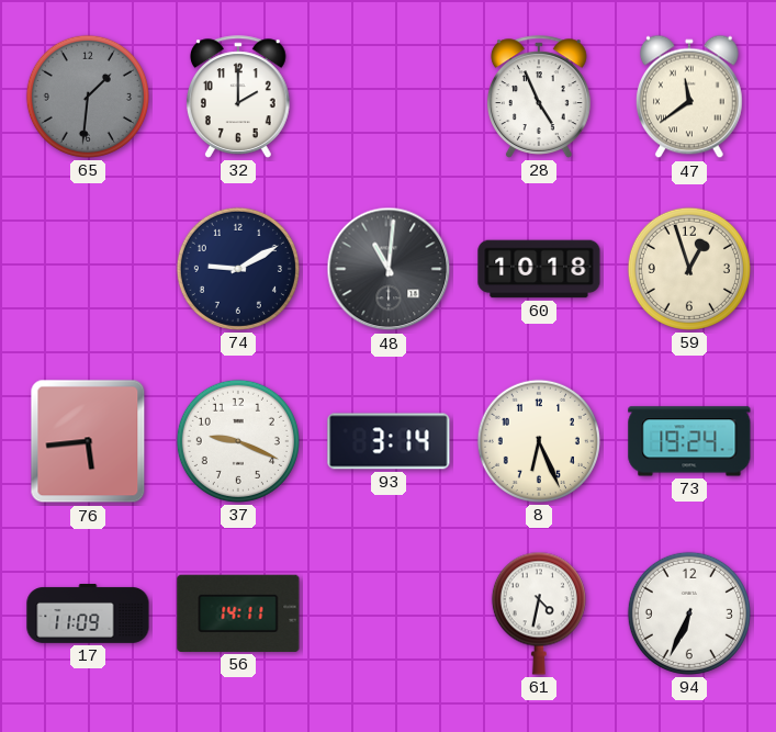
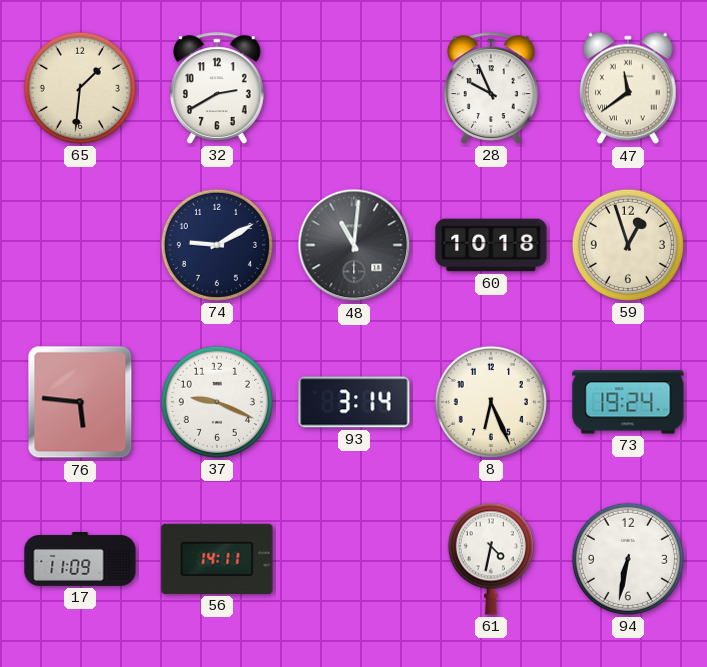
65 dial: grey -> cream
32: 2:00 -> 2:40
28: 4:56 -> 9:56
76: 5:44 -> 5:46
94: 6:34 -> 6:32
